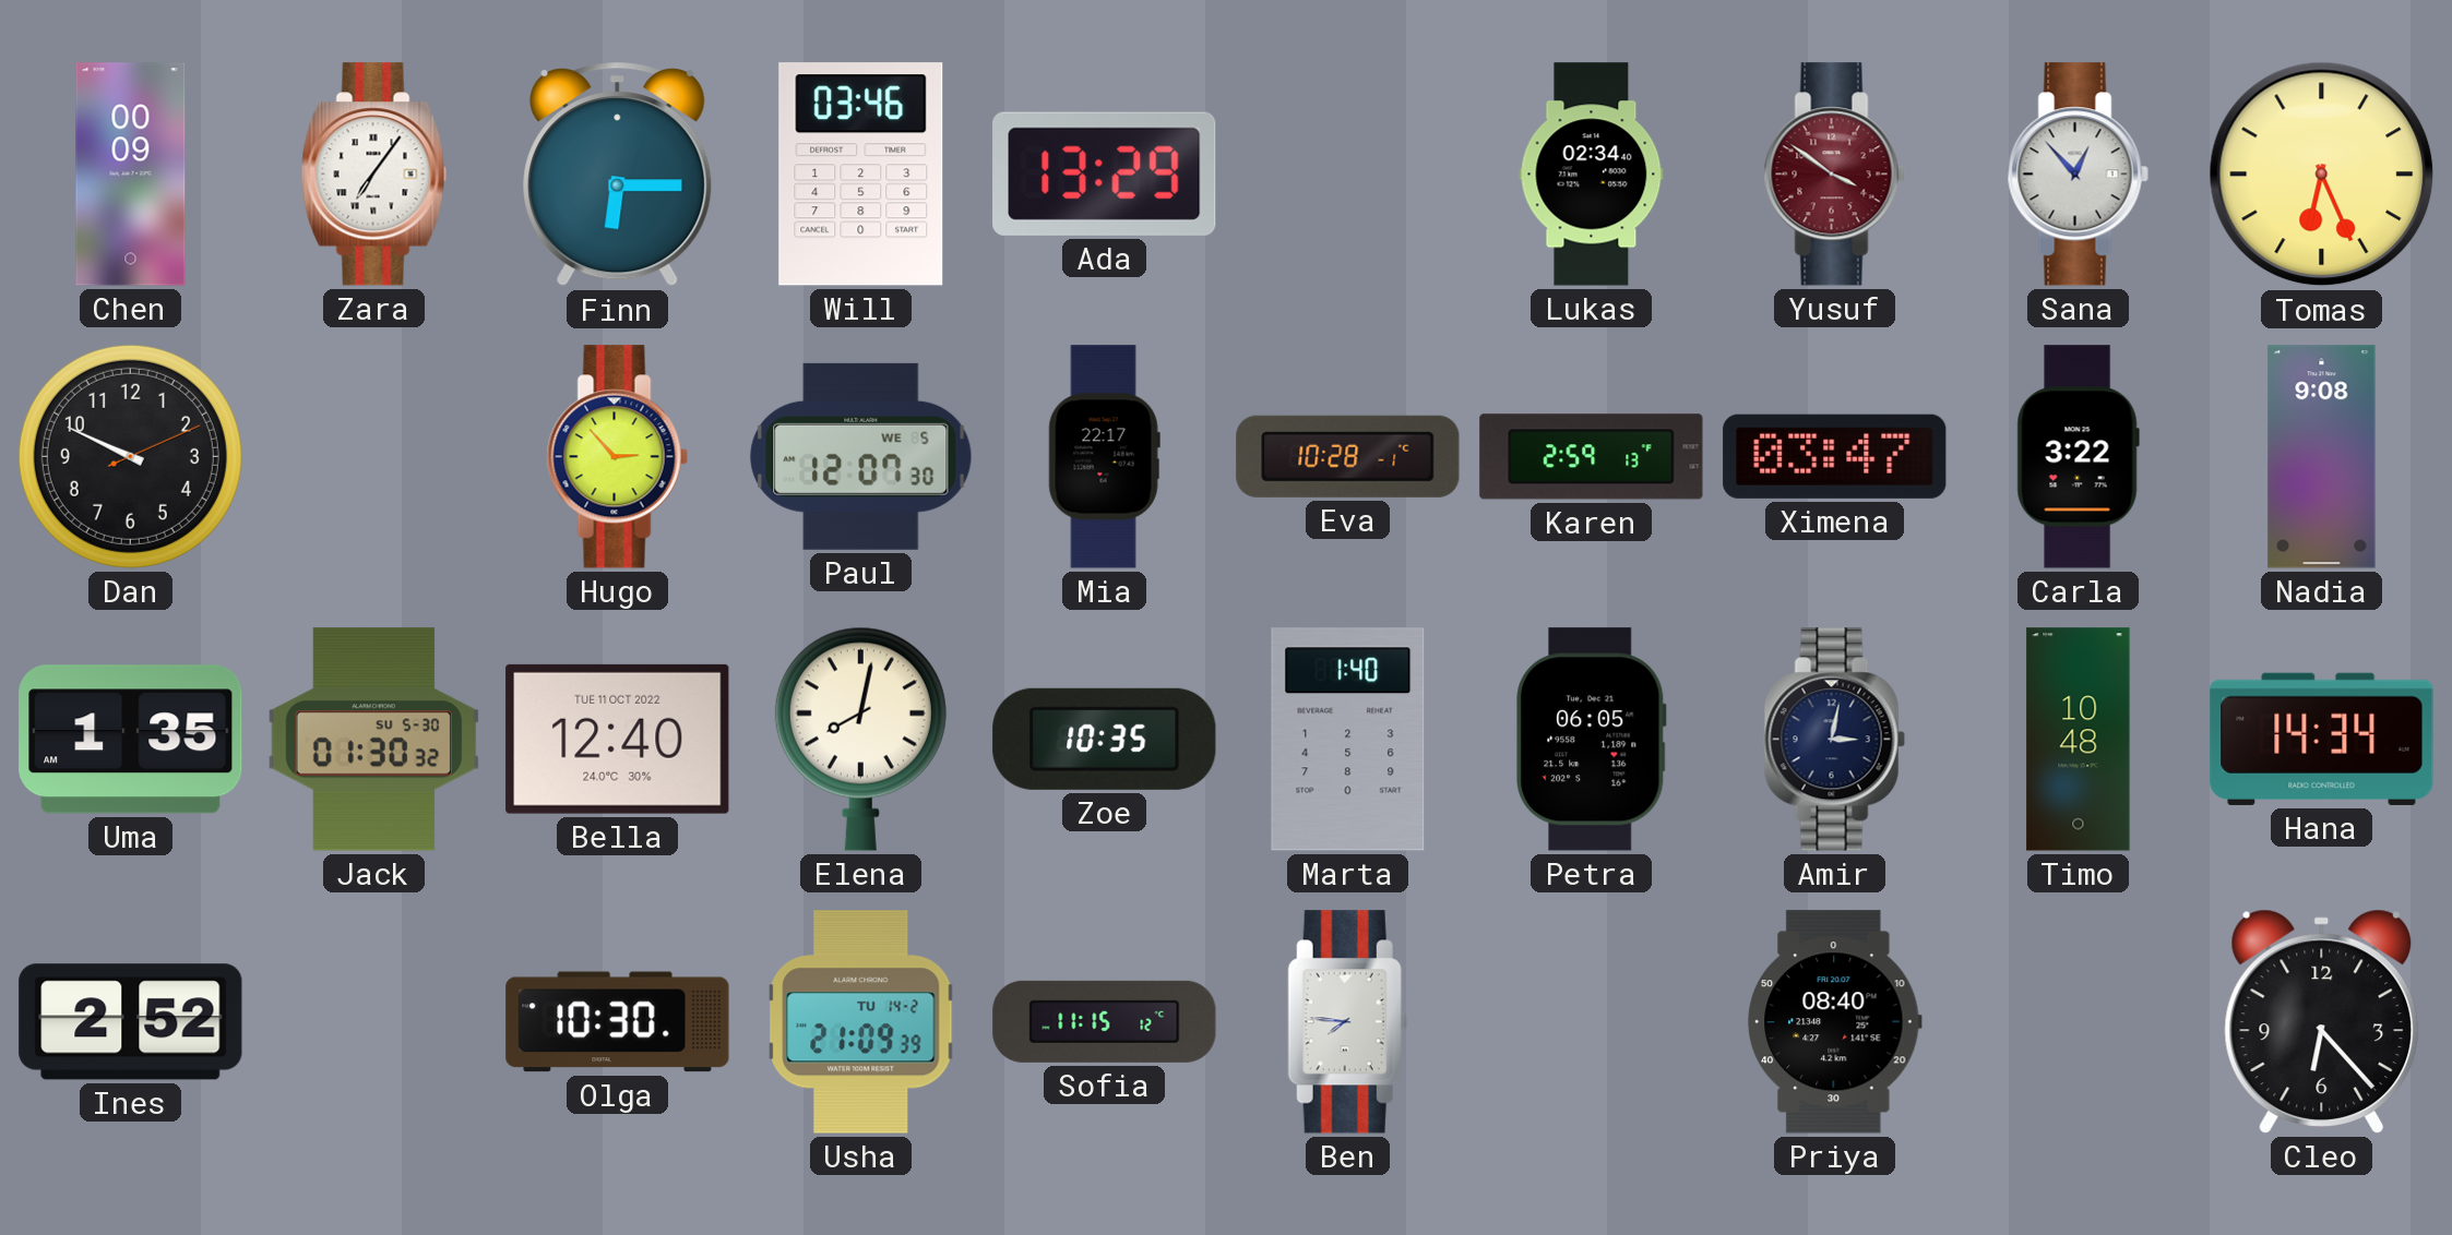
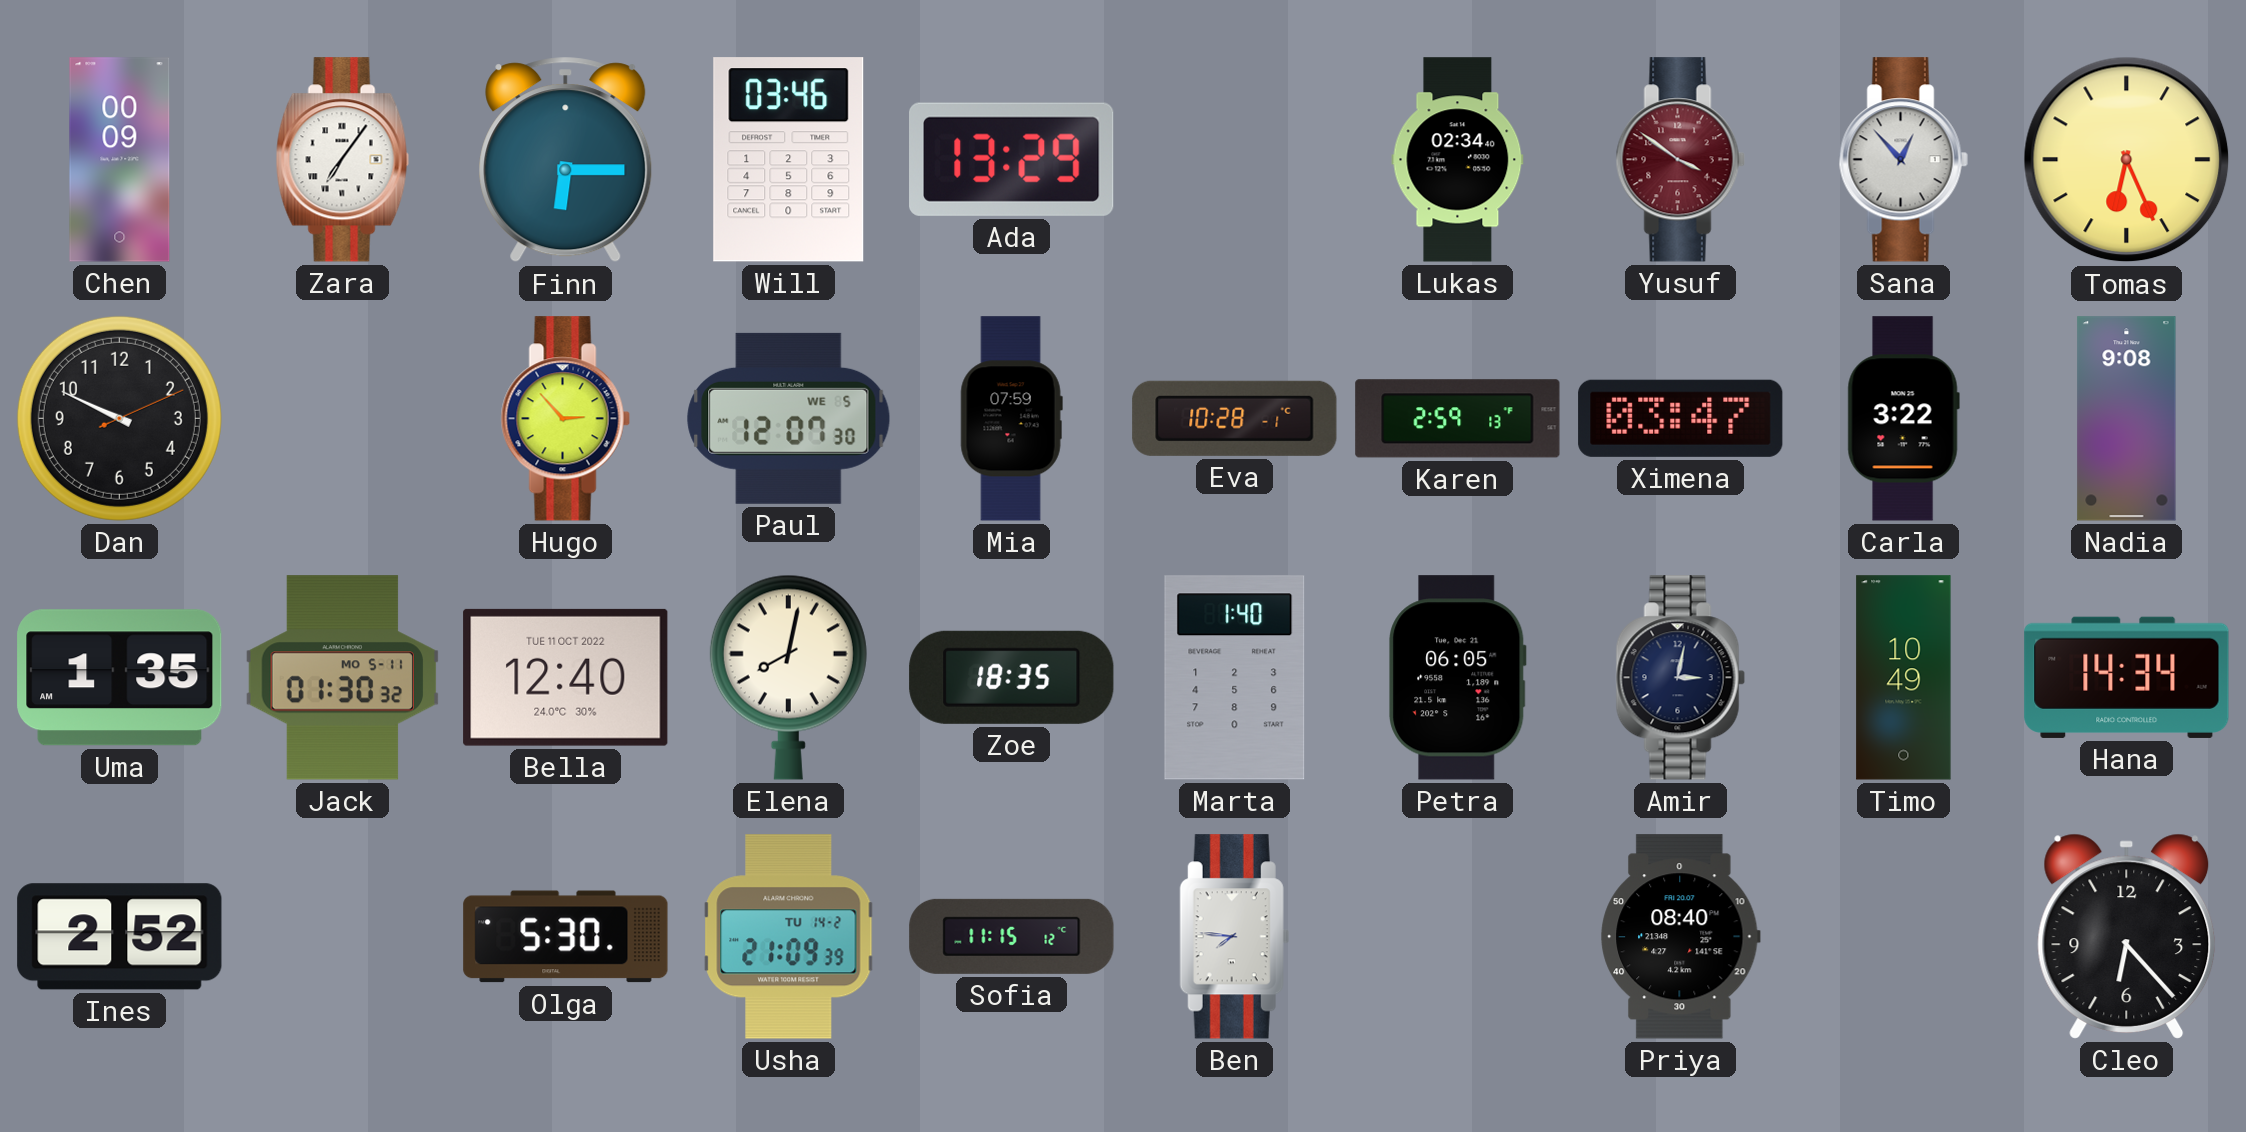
Mia: 22:17 -> 07:59
Jack date: SU 5-30 -> MO 5-11
Zoe: 10:35 -> 18:35
Timo: 10:48 -> 10:49
Olga: 10:30 -> 5:30
